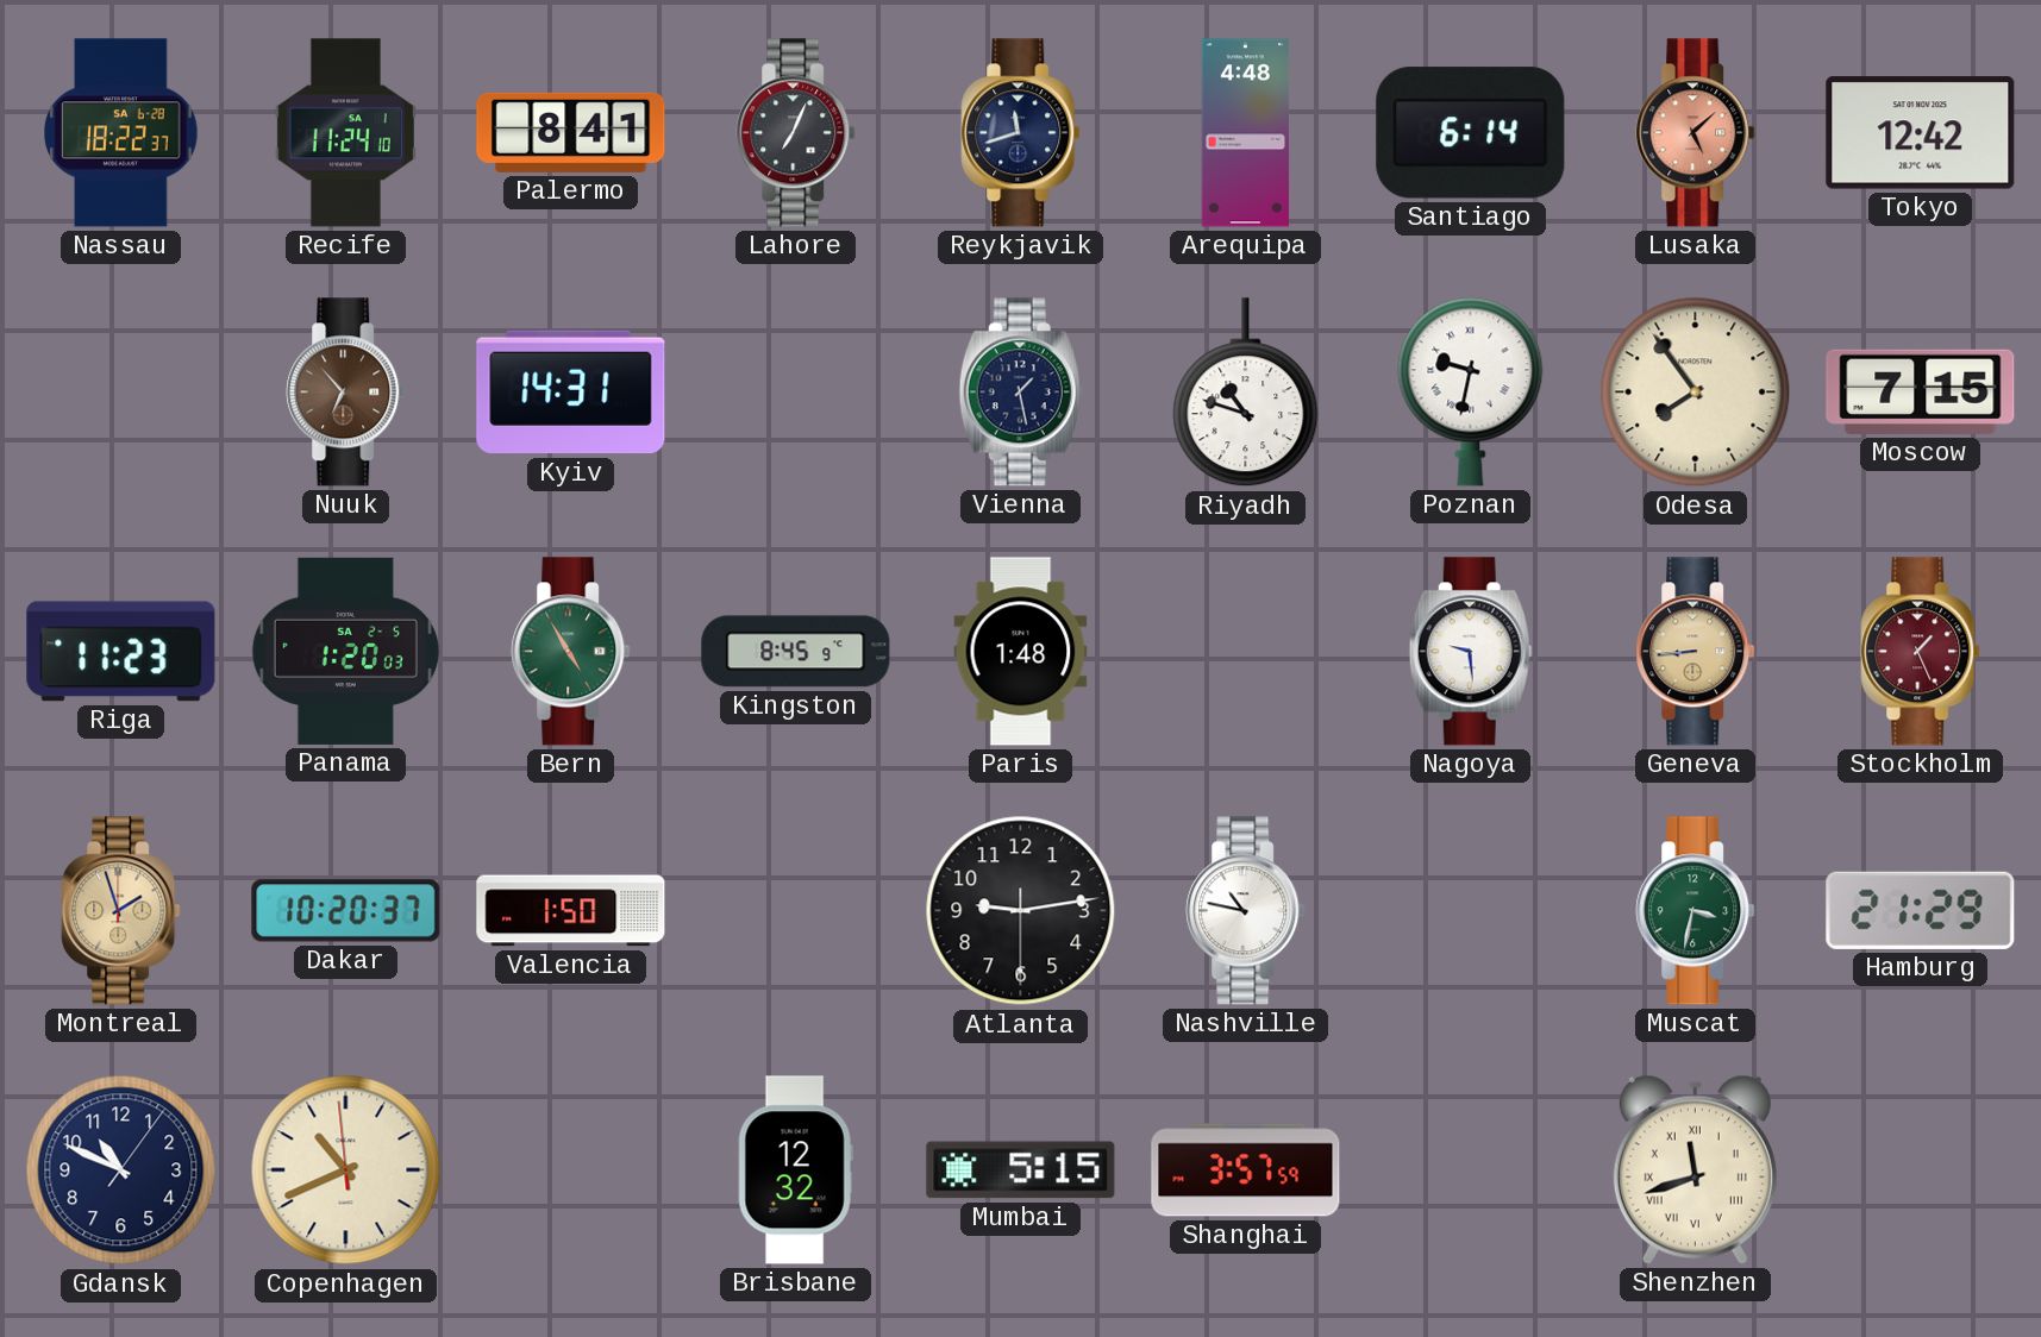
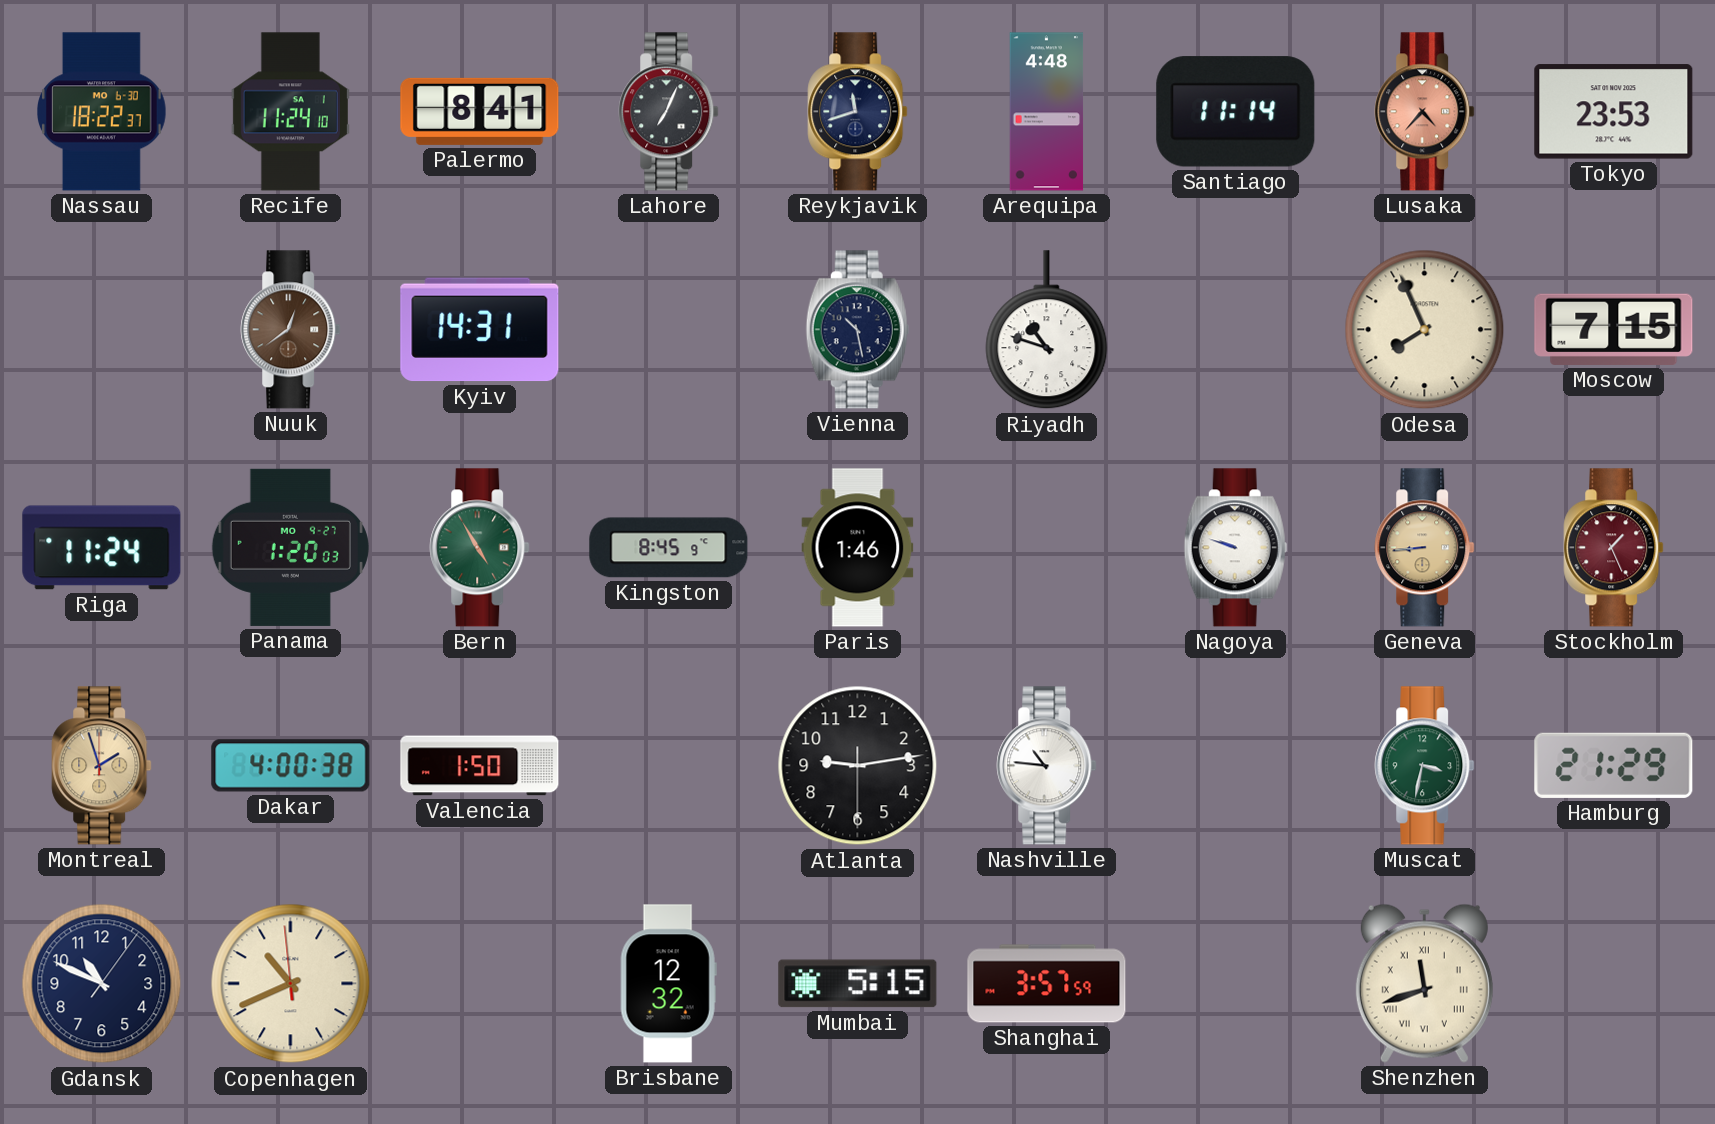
Nassau date: SA 6-28 -> MO 6-30
Santiago: 6:14 -> 11:14
Lusaka: 5:08 -> 4:37
Tokyo: 12:42 -> 23:53
Nuuk: 6:53 -> 12:39
Vienna: 1:28 -> 10:28
Poznan: 9:32 -> none
Odesa: 7:54 -> 7:56
Riga: 11:23 -> 11:24
Panama date: SA 2-5 -> MO 9-27
Paris: 1:48 -> 1:46
Nagoya: 9:29 -> 9:48
Dakar: 10:20 -> 4:00
Nashville: 10:47 -> 10:46
